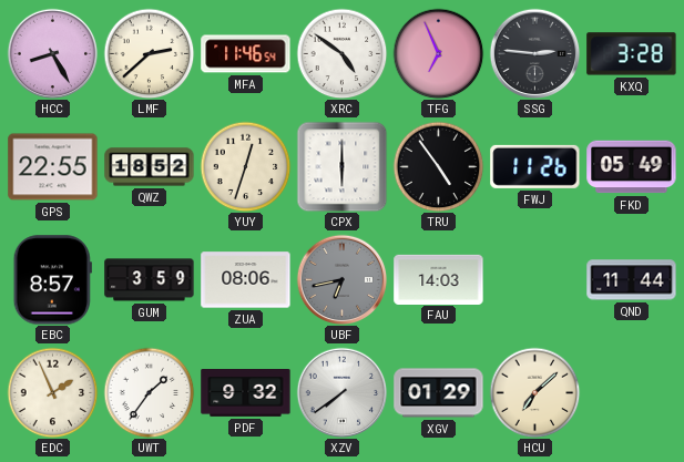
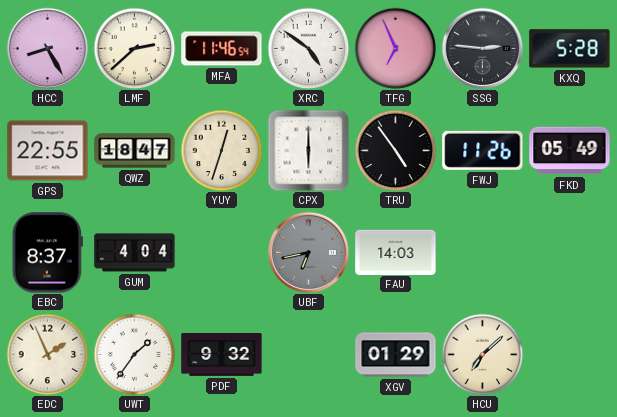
KXQ: 3:28 -> 5:28
QWZ: 18:52 -> 18:47
EBC: 8:57 -> 8:37
GUM: 3:59 -> 4:04
ZUA: 08:06 -> none
QND: 11:44 -> none
XZV: 7:39 -> none
